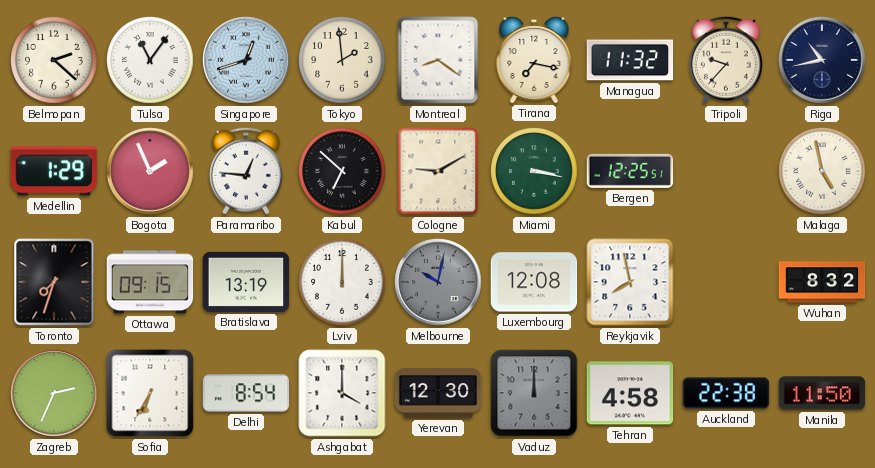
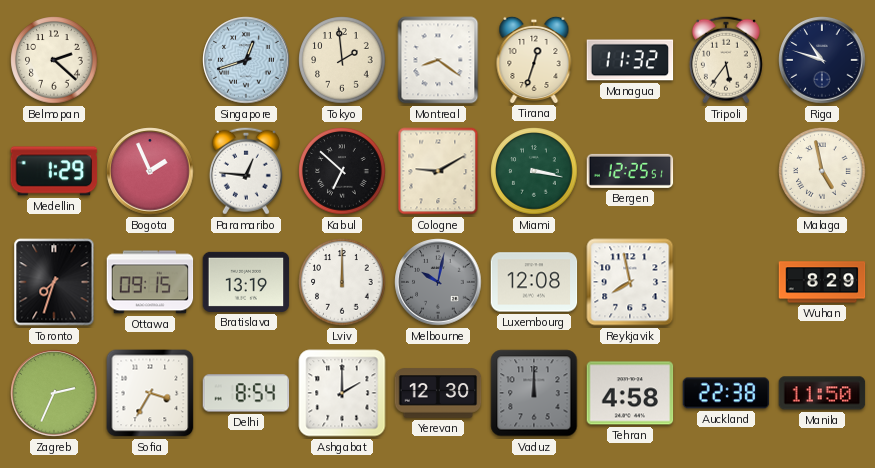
Tulsa: 11:06 -> none
Tirana: 7:17 -> 12:33
Tripoli: 9:37 -> 5:36
Riga: 10:43 -> 10:48
Wuhan: 8:32 -> 8:29
Sofia: 6:35 -> 3:35
Ashgabat: 4:00 -> 2:00
